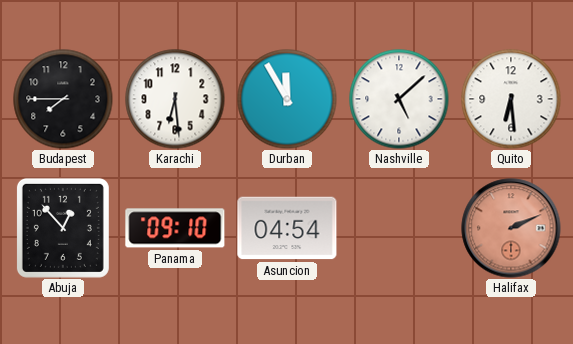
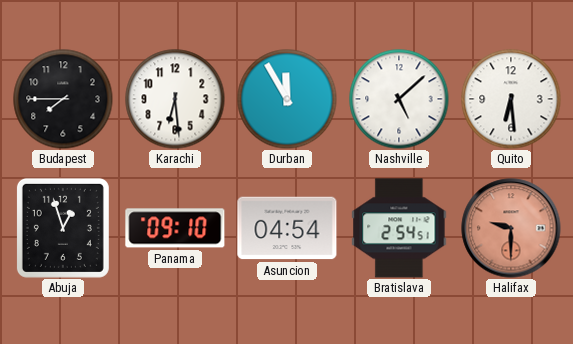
Abuja: 12:53 -> 12:57
Bratislava: none -> 2:54
Halifax: 2:11 -> 9:30
